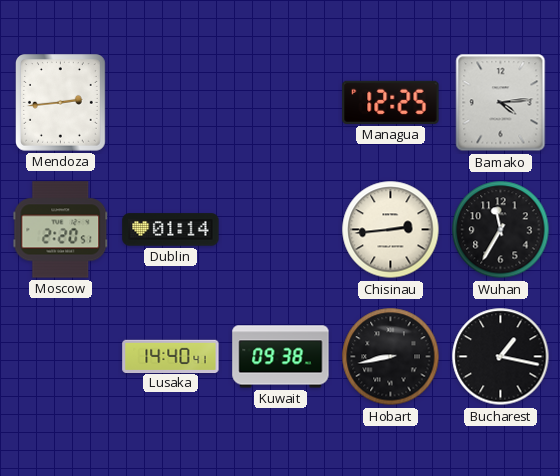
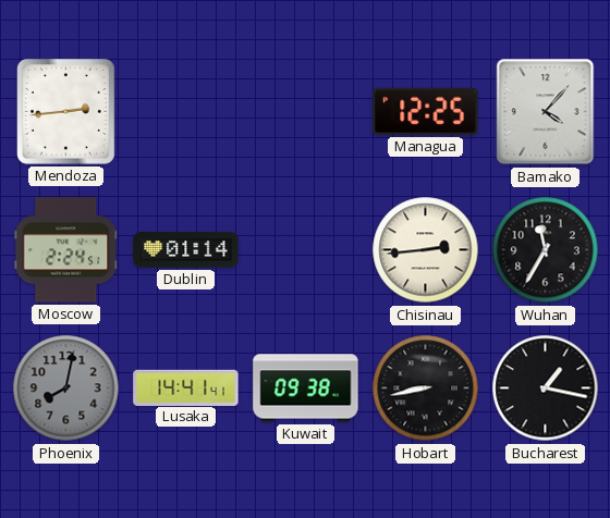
Bamako: 4:14 -> 4:07
Moscow: 2:20 -> 2:24
Phoenix: none -> 8:02
Lusaka: 14:40 -> 14:41
